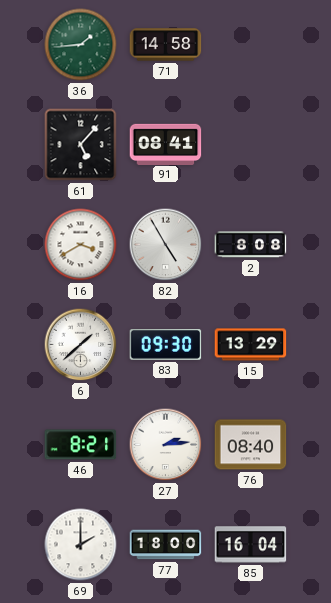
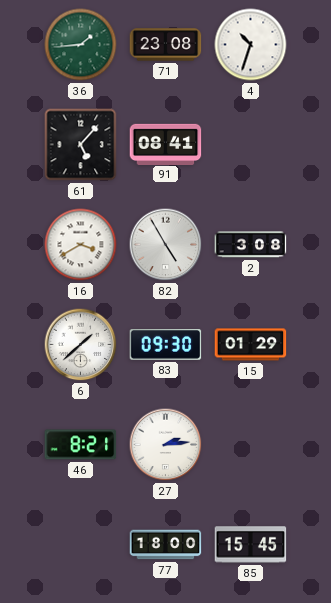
71: 14:58 -> 23:08
4: none -> 10:33
2: 8:08 -> 3:08
15: 13:29 -> 01:29
76: 08:40 -> none
69: 2:00 -> none
85: 16:04 -> 15:45
